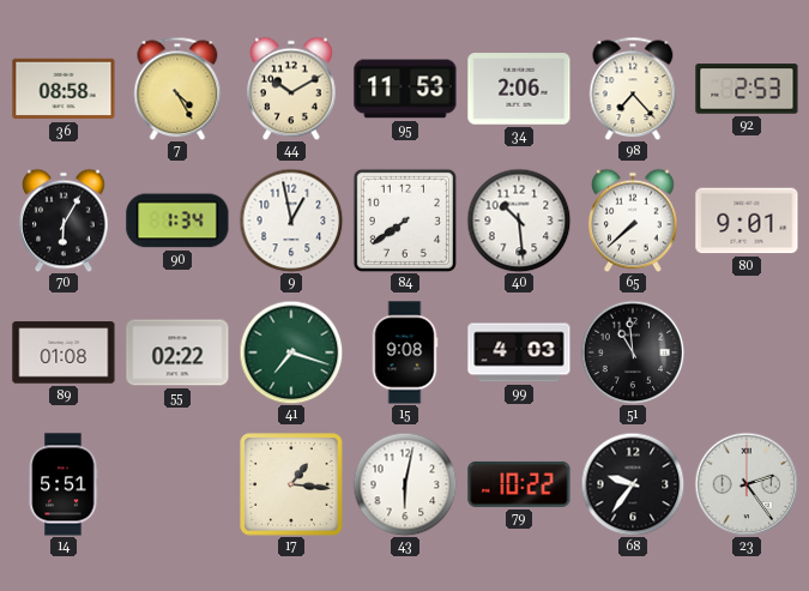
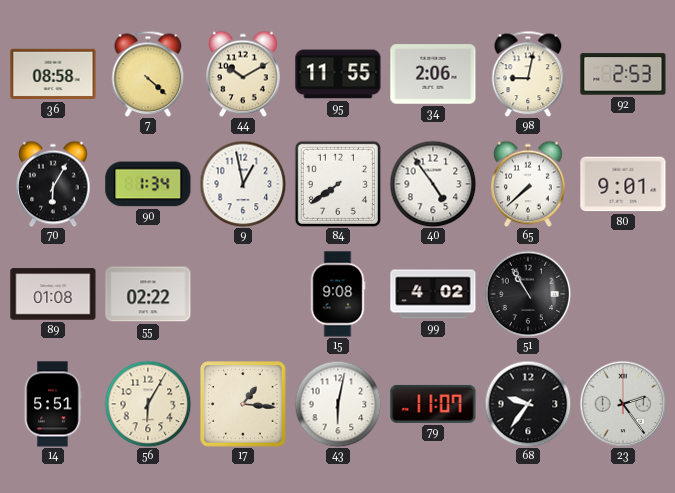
7: 4:25 -> 4:22
95: 11:53 -> 11:55
98: 7:23 -> 9:02
40: 10:29 -> 4:54
41: 7:18 -> none
99: 4:03 -> 4:02
51: 10:59 -> 10:55
56: none -> 6:05
79: 10:22 -> 11:07
